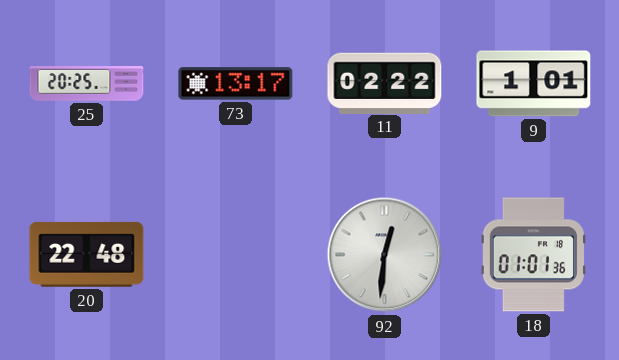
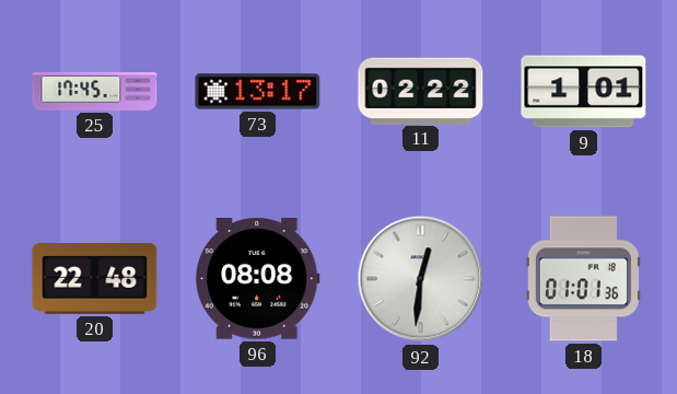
25: 20:25 -> 17:45
96: none -> 08:08
